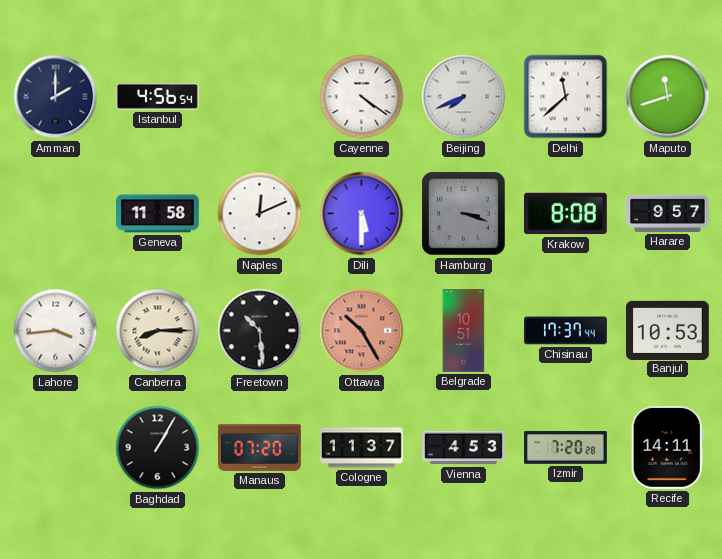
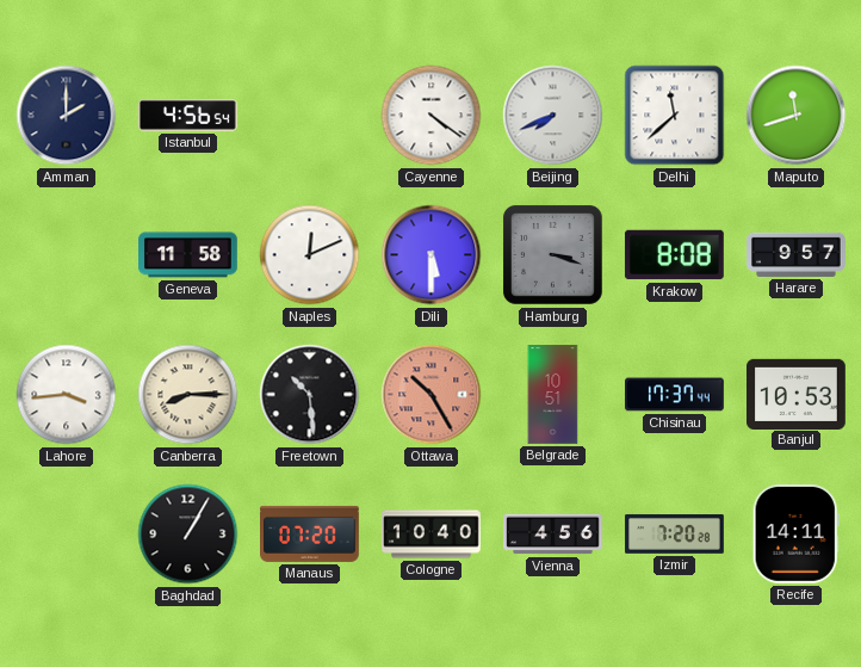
Cologne: 11:37 -> 10:40
Vienna: 4:53 -> 4:56
